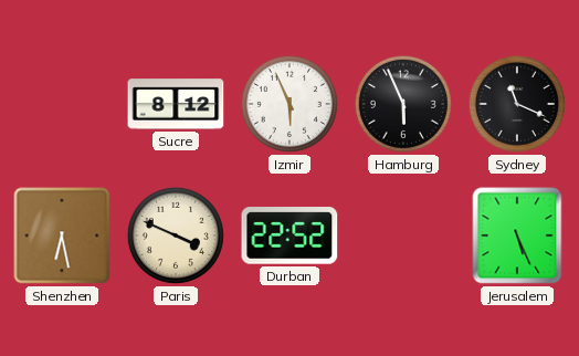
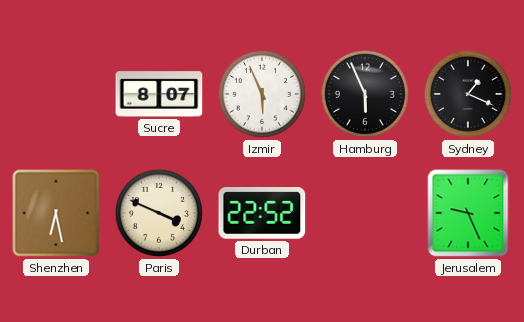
Sucre: 8:12 -> 8:07
Sydney: 11:19 -> 1:19
Jerusalem: 5:26 -> 9:26
